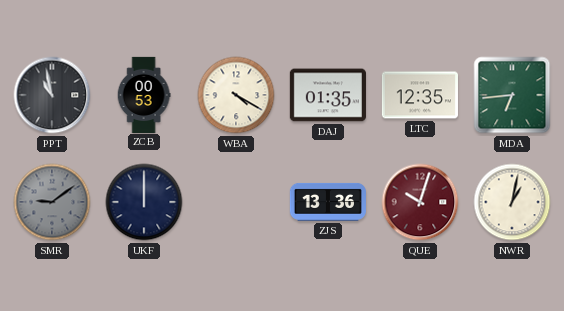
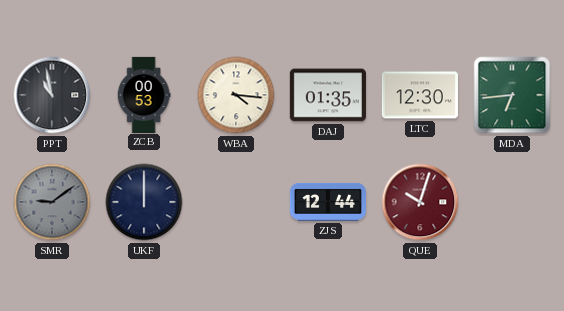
WBA: 4:20 -> 4:16
LTC: 12:35 -> 12:30
ZJS: 13:36 -> 12:44
NWR: 1:02 -> none
